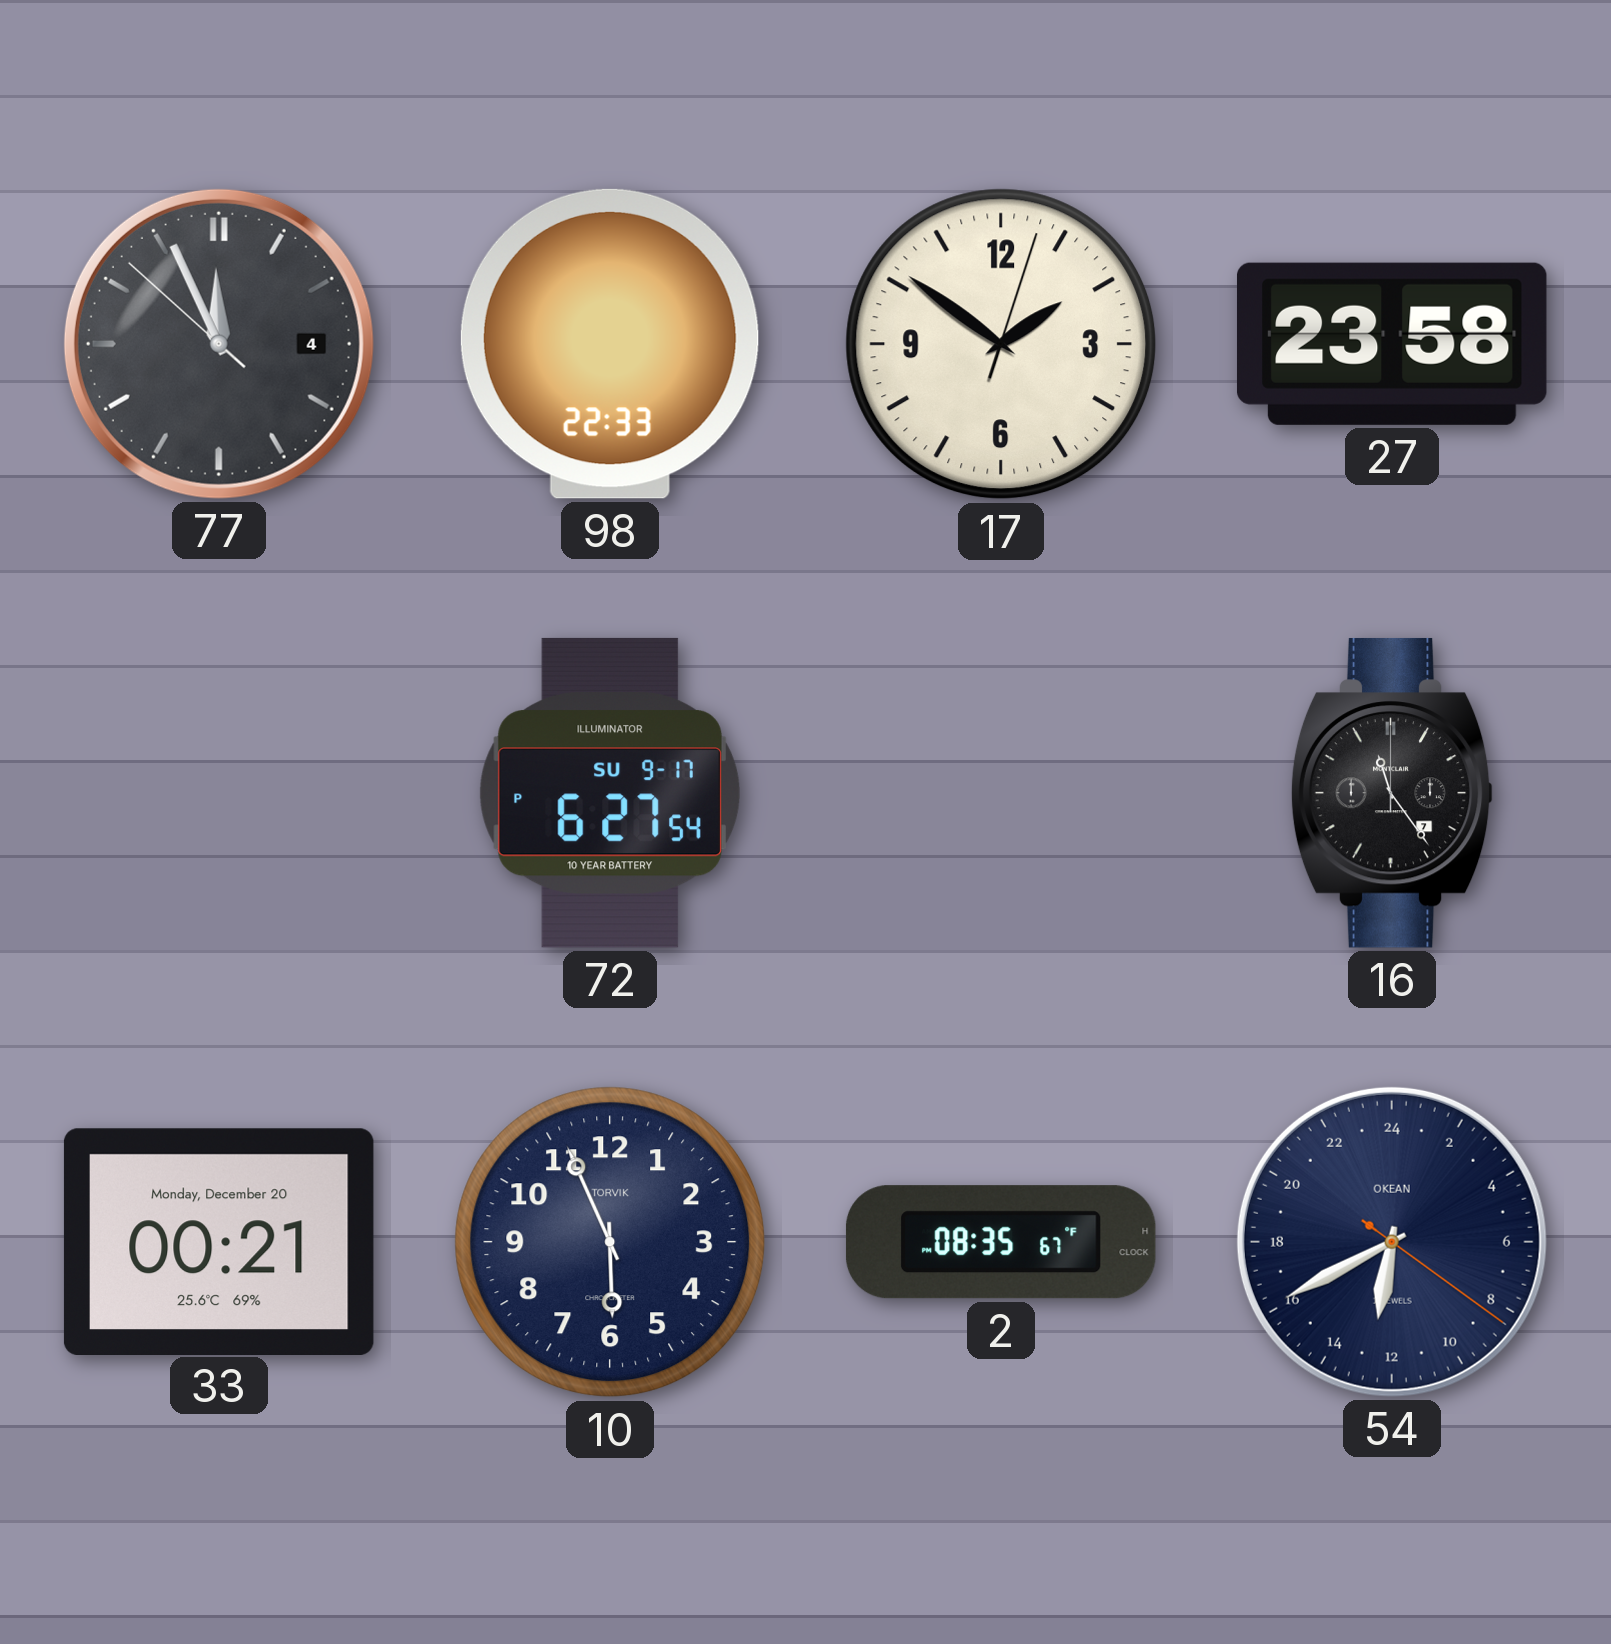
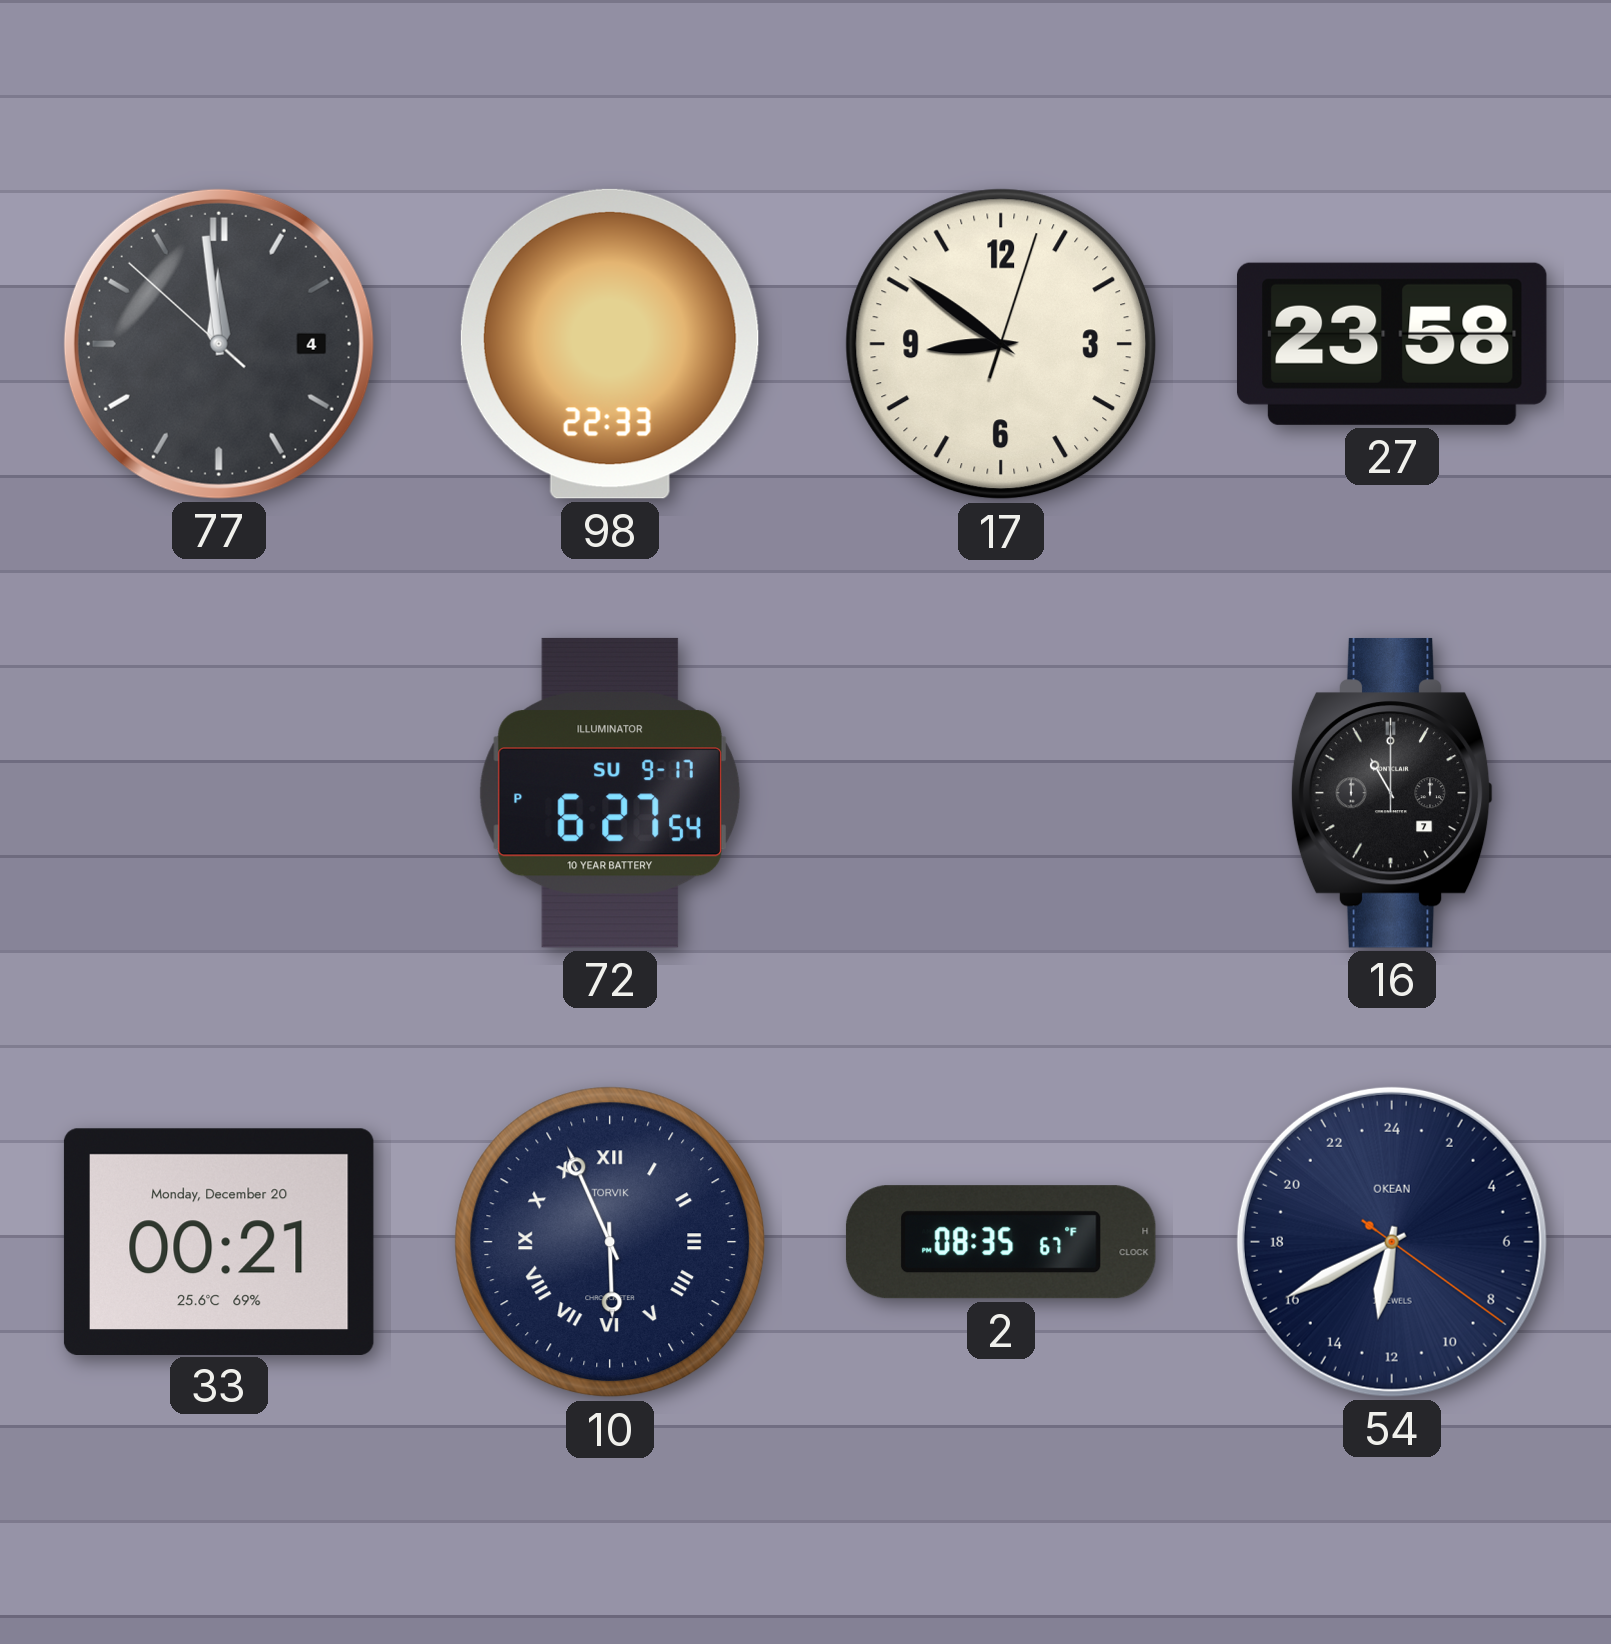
77: 11:55 -> 11:58
17: 1:51 -> 8:51
16: 11:24 -> 11:00
10 numerals: Arabic -> Roman
